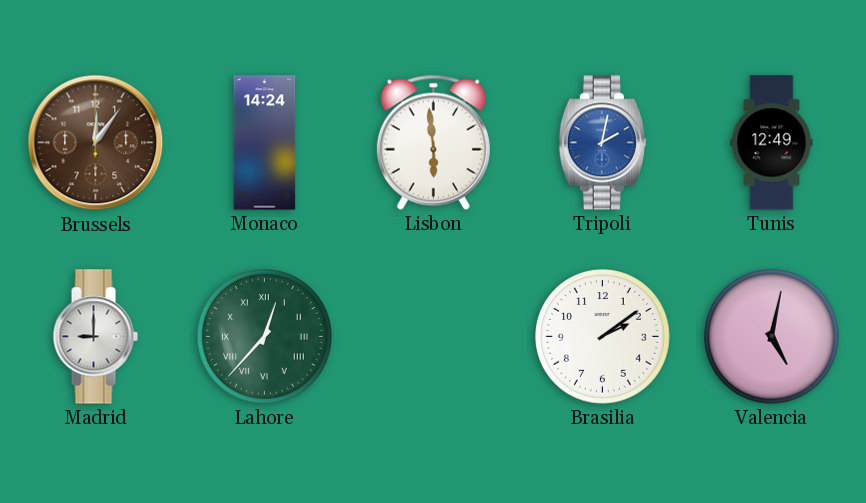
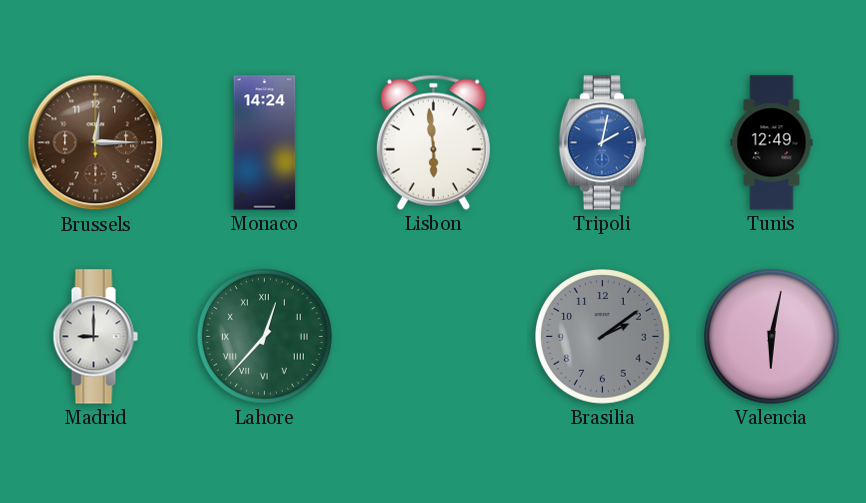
Brussels: 12:06 -> 12:15
Brasilia dial: white -> grey
Valencia: 5:02 -> 6:02
